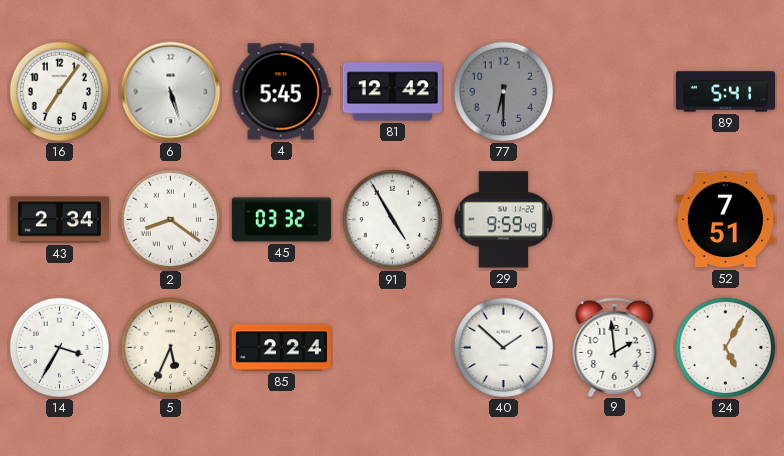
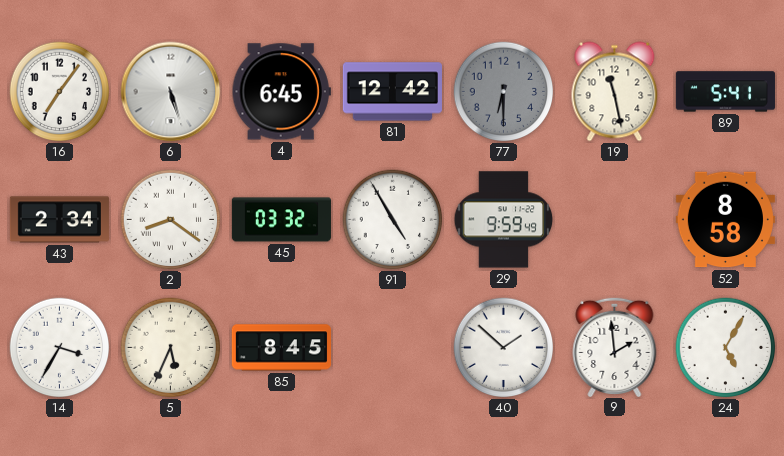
4: 5:45 -> 6:45
19: none -> 11:28
52: 7:51 -> 8:58
85: 2:24 -> 8:45
